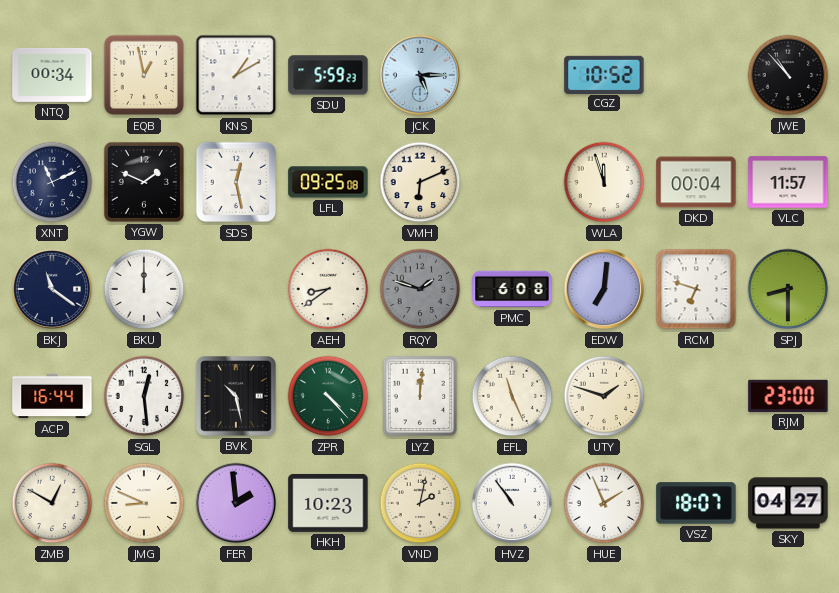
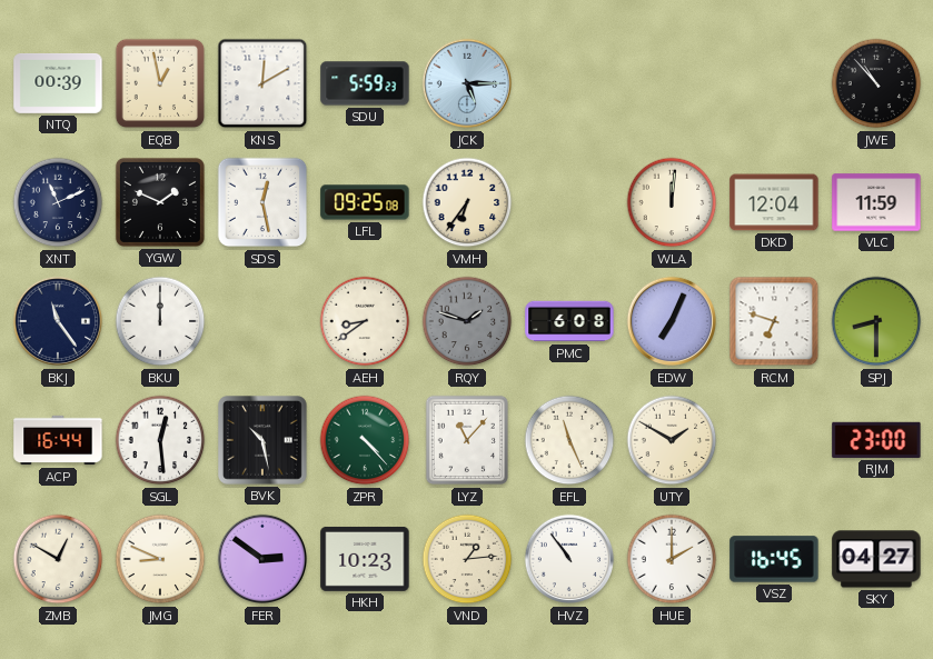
NTQ: 00:34 -> 00:39
KNS: 1:10 -> 12:10
CGZ: 10:52 -> none
VMH: 6:11 -> 6:36
WLA: 11:57 -> 12:01
DKD: 00:04 -> 12:04
VLC: 11:57 -> 11:59
BKJ: 11:21 -> 11:24
EDW: 7:01 -> 7:04
LYZ: 12:01 -> 11:07
UTY: 1:48 -> 1:50
FER: 1:59 -> 2:51
VND: 2:02 -> 1:14
HUE: 1:56 -> 2:00
VSZ: 18:07 -> 16:45
